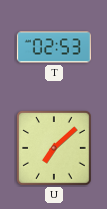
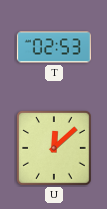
U: 7:08 -> 12:08
